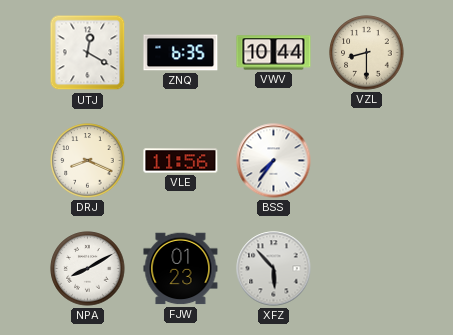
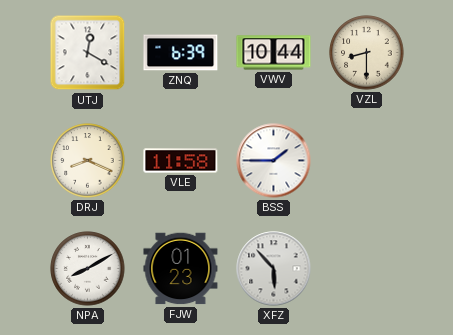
ZNQ: 6:35 -> 6:39
VLE: 11:56 -> 11:58
BSS: 7:36 -> 1:45
